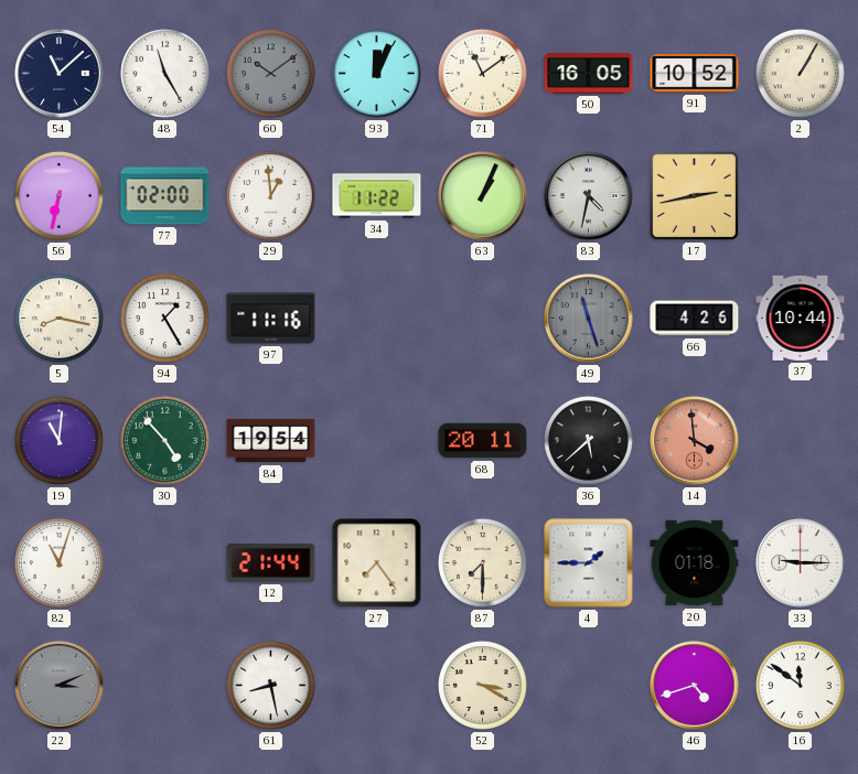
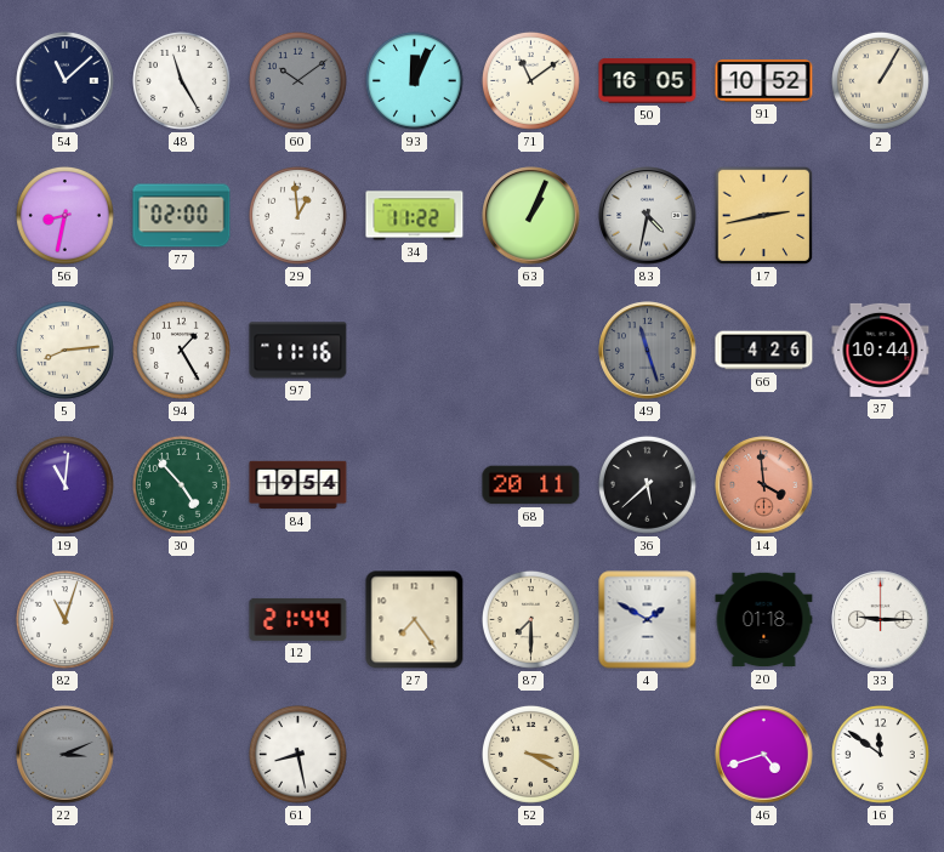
56: 6:32 -> 8:32
5: 8:17 -> 8:14
4: 1:45 -> 1:50
